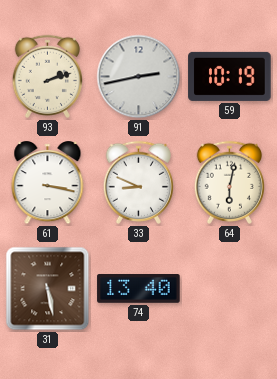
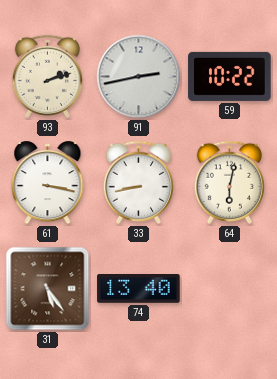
59: 10:19 -> 10:22
33: 8:49 -> 8:43
31: 5:28 -> 5:24
